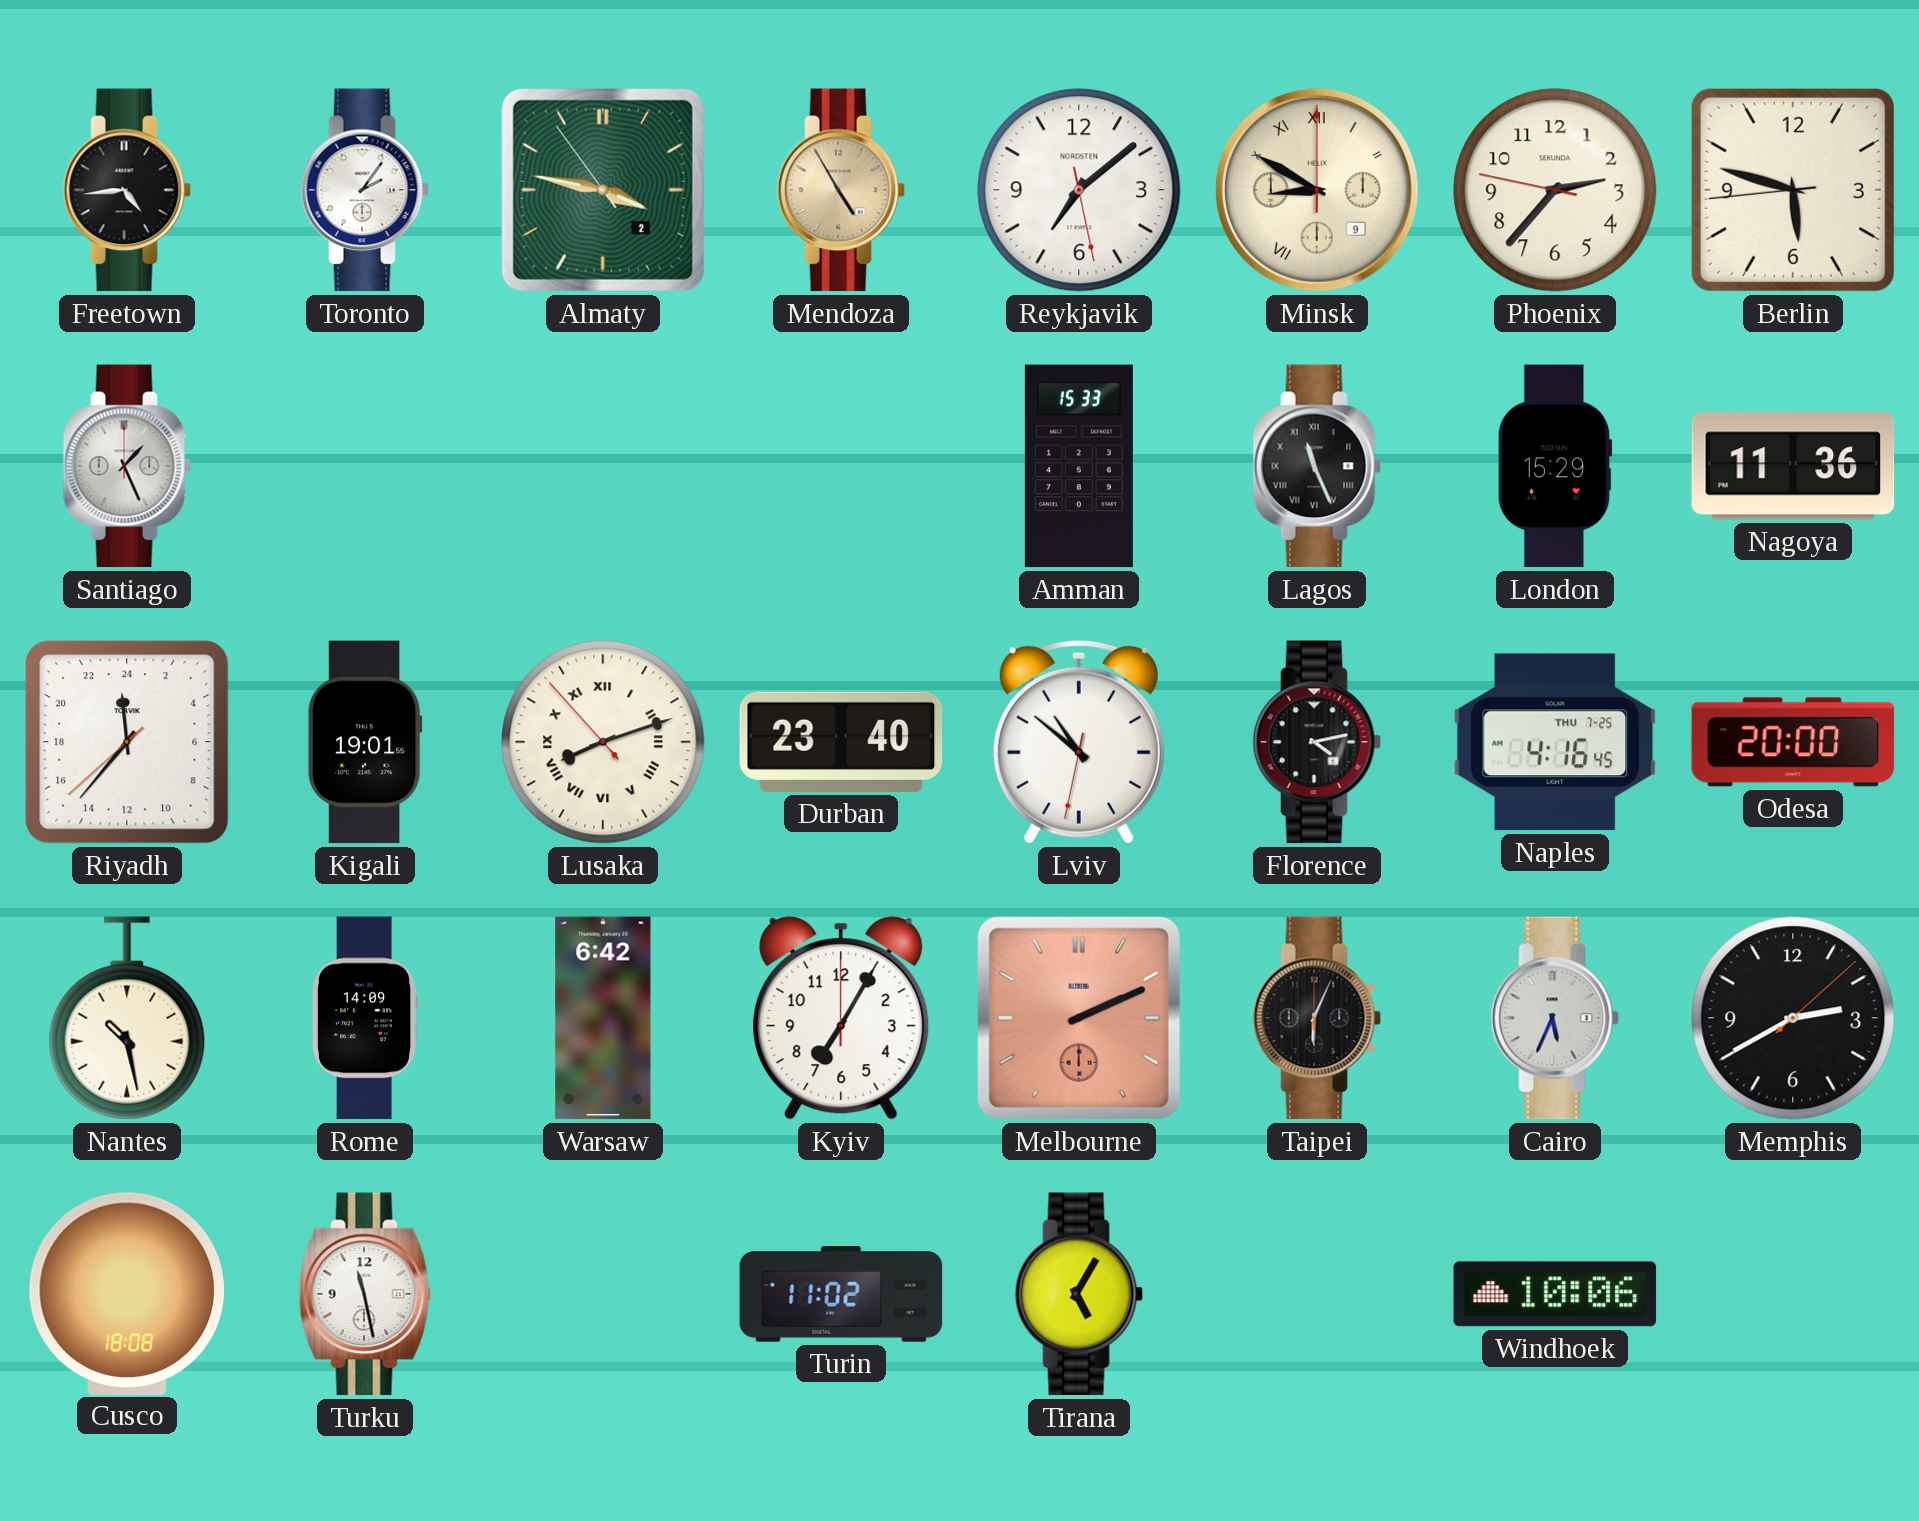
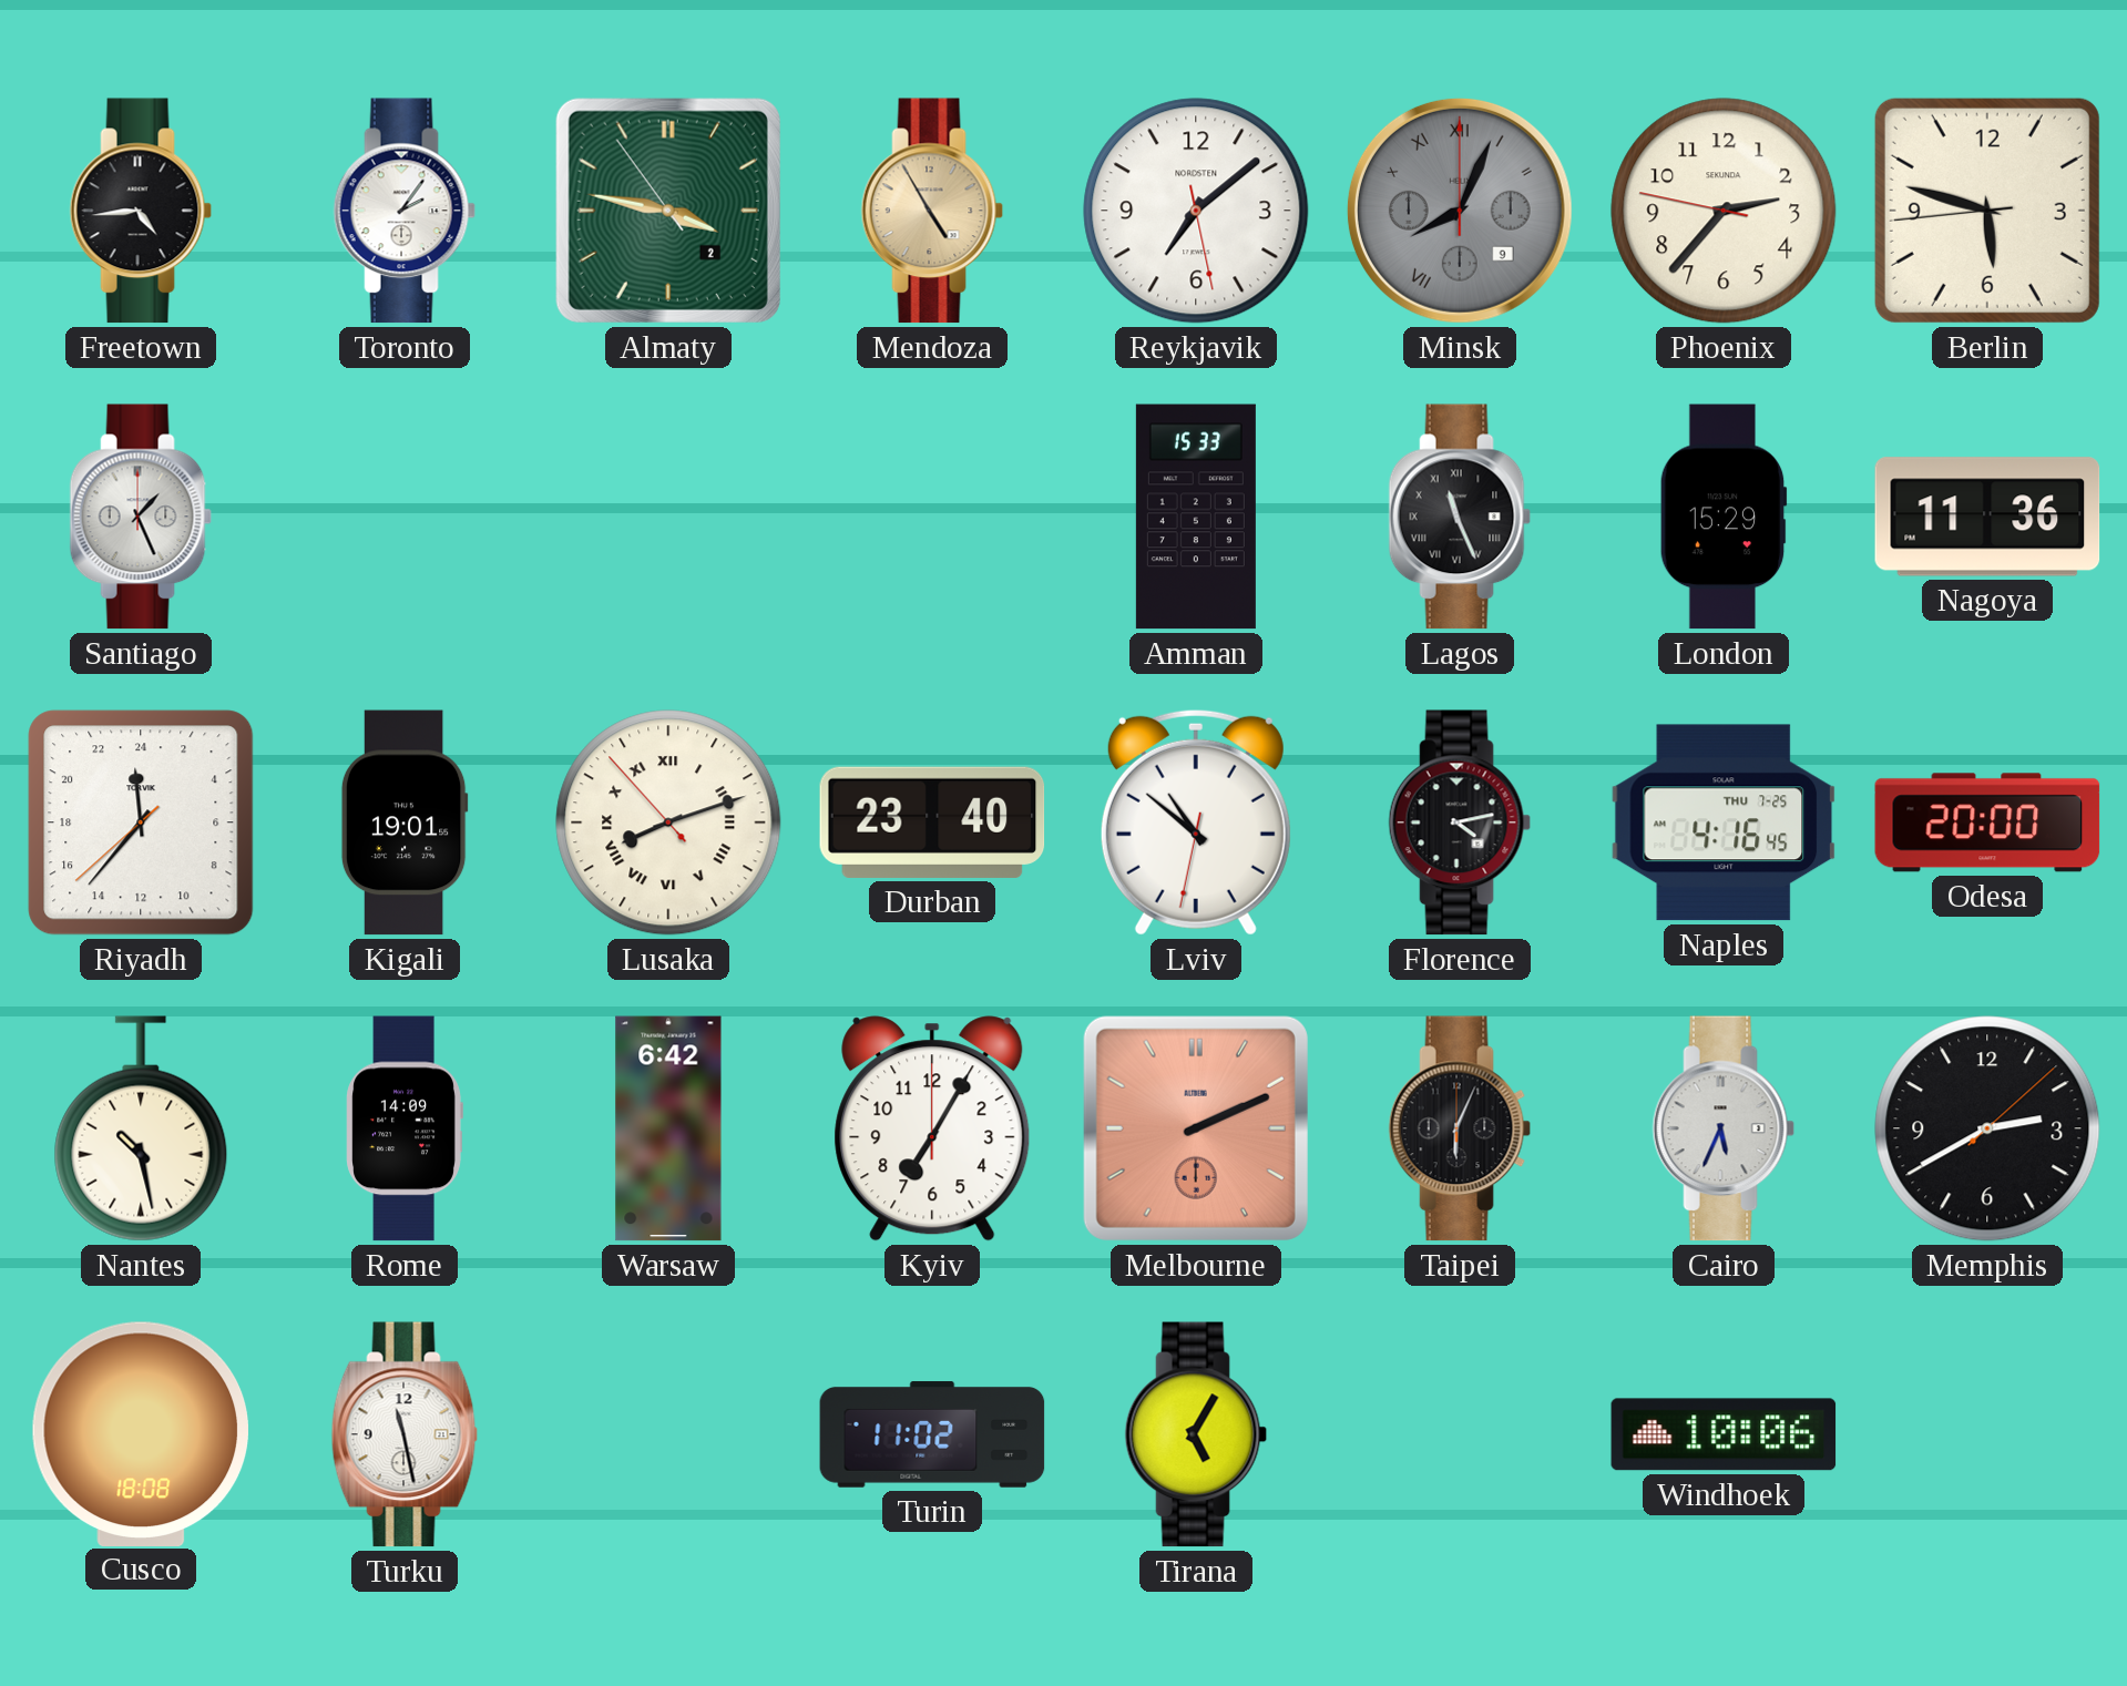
Minsk: 8:50 -> 8:04
Minsk dial: cream -> grey
